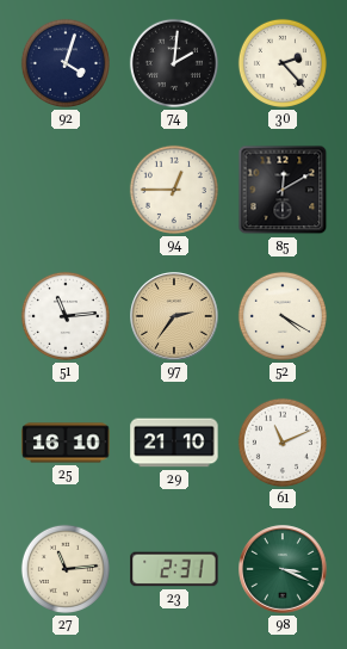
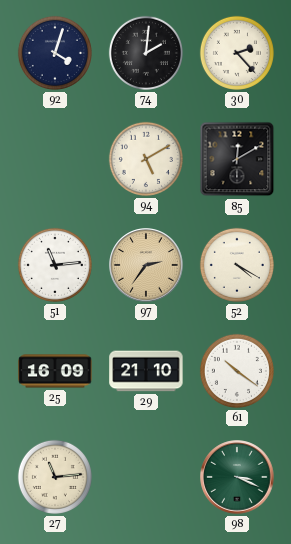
94: 12:45 -> 5:10
25: 16:10 -> 16:09
61: 11:11 -> 10:21
23: 2:31 -> none
